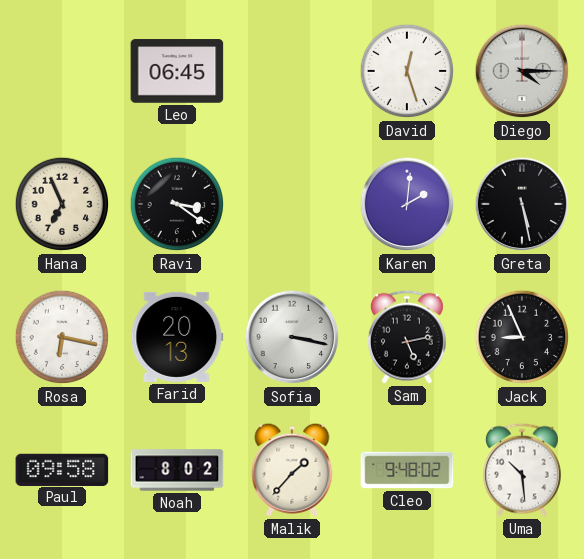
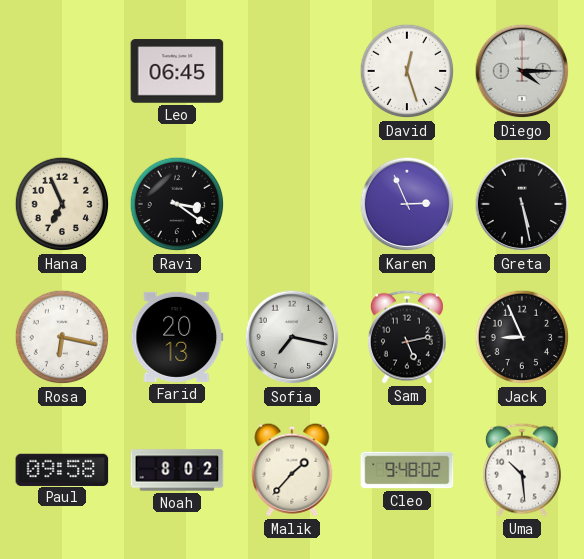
Karen: 2:01 -> 2:56
Sofia: 3:17 -> 7:17
